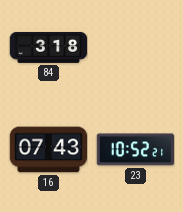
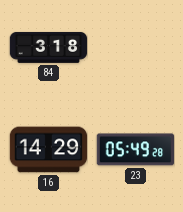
16: 07:43 -> 14:29
23: 10:52 -> 05:49
